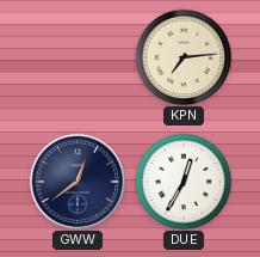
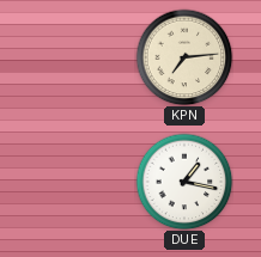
GWW: 12:39 -> none
DUE: 12:35 -> 1:17
